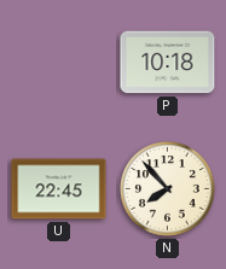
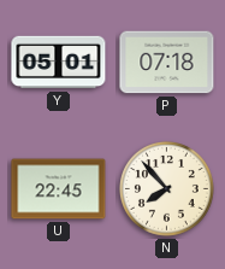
Y: none -> 05:01
P: 10:18 -> 07:18
